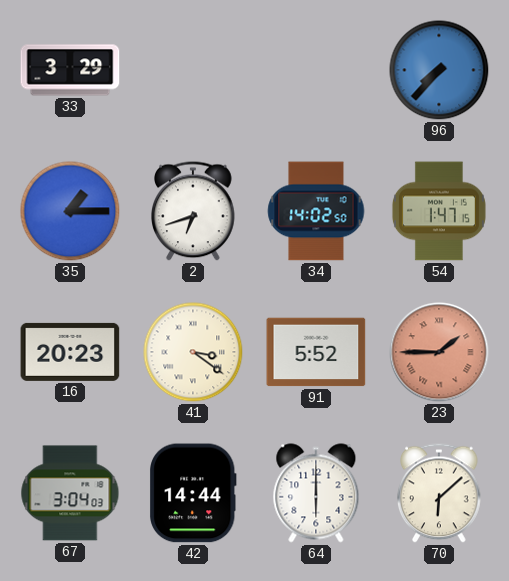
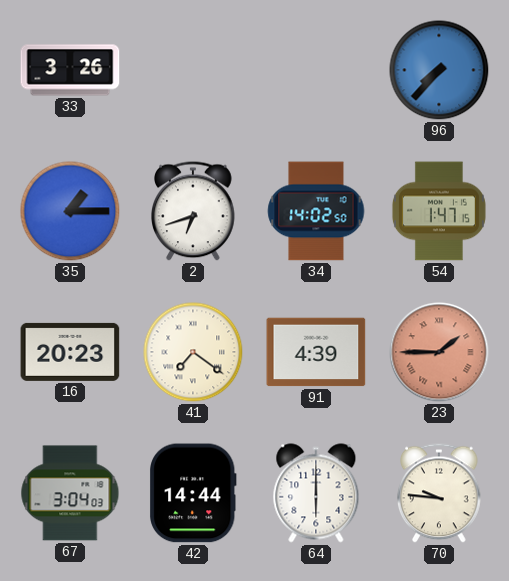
33: 3:29 -> 3:26
41: 3:21 -> 7:21
91: 5:52 -> 4:39
70: 6:08 -> 9:46
